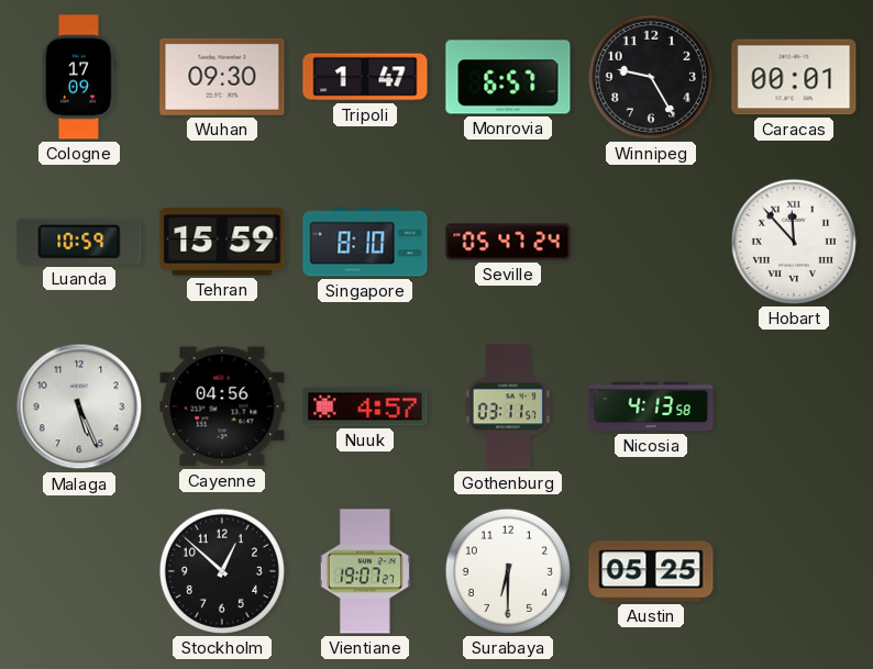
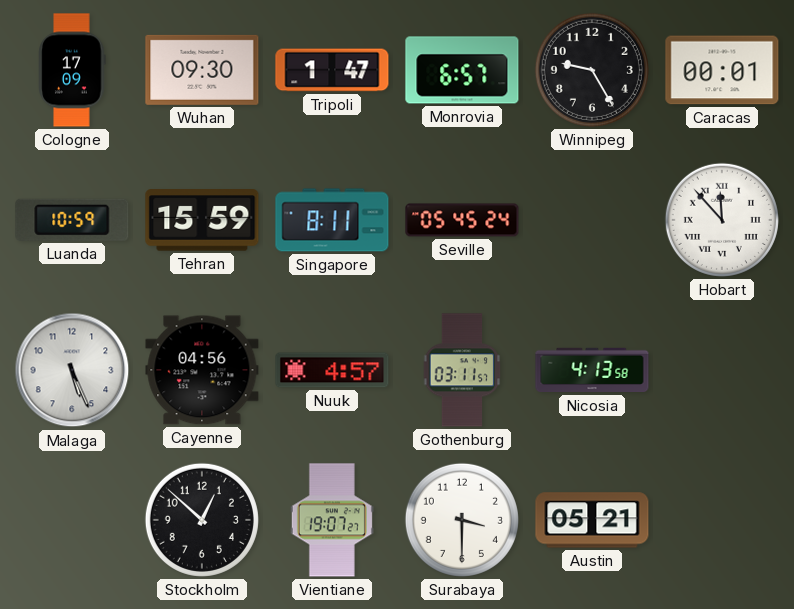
Singapore: 8:10 -> 8:11
Seville: 05:47 -> 05:45
Surabaya: 6:30 -> 3:30
Austin: 05:25 -> 05:21
